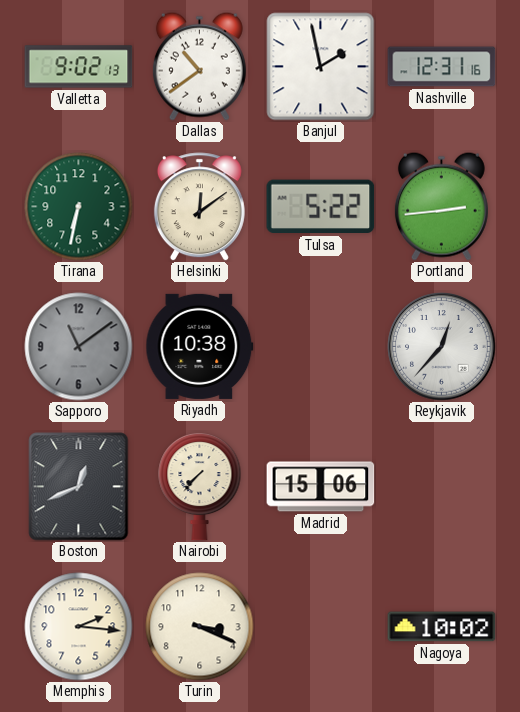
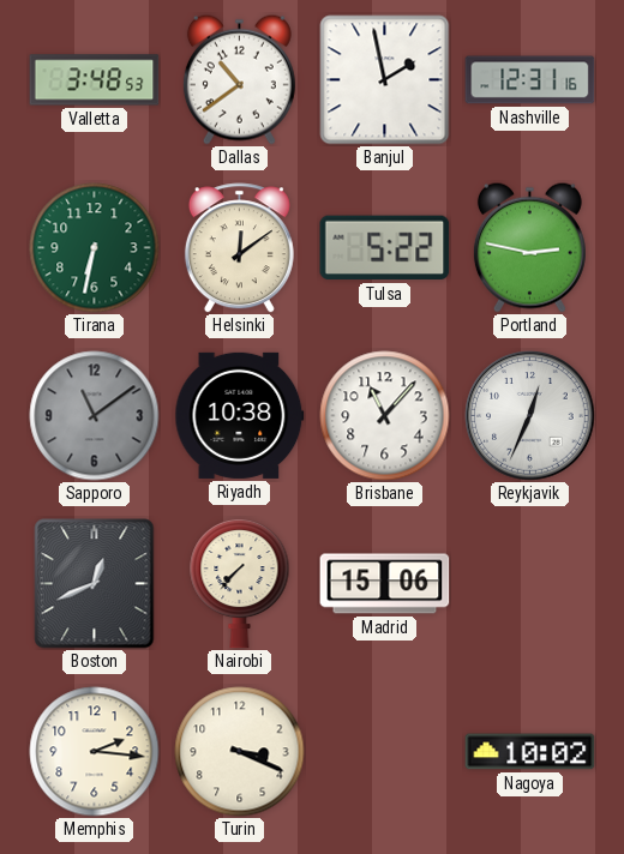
Valletta: 9:02 -> 3:48
Portland: 2:44 -> 2:47
Brisbane: none -> 11:07
Reykjavik: 12:37 -> 12:34
